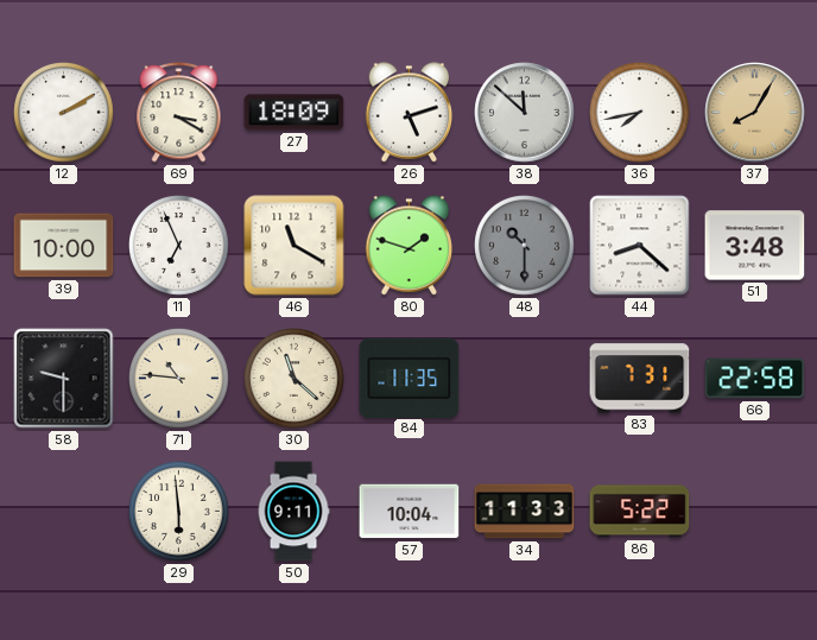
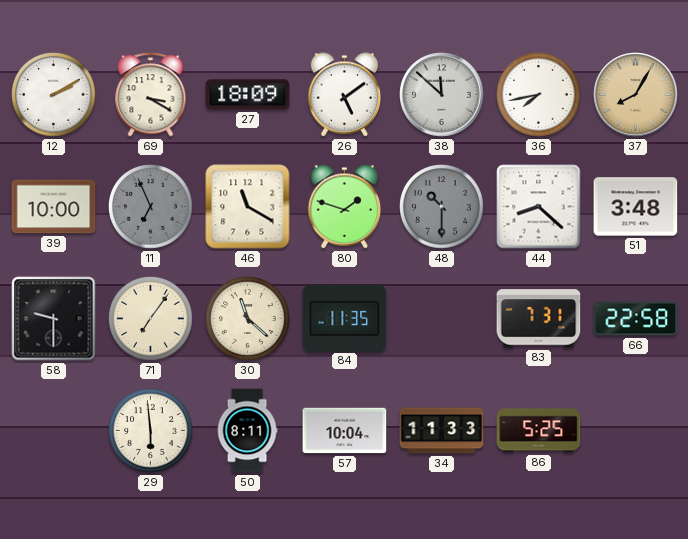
26: 5:12 -> 5:09
11 dial: white -> grey
71: 10:46 -> 7:06
50: 9:11 -> 8:11
86: 5:22 -> 5:25
